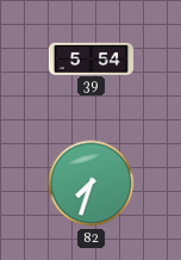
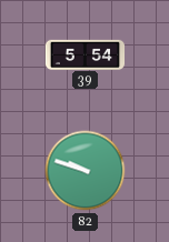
82: 7:33 -> 9:48
